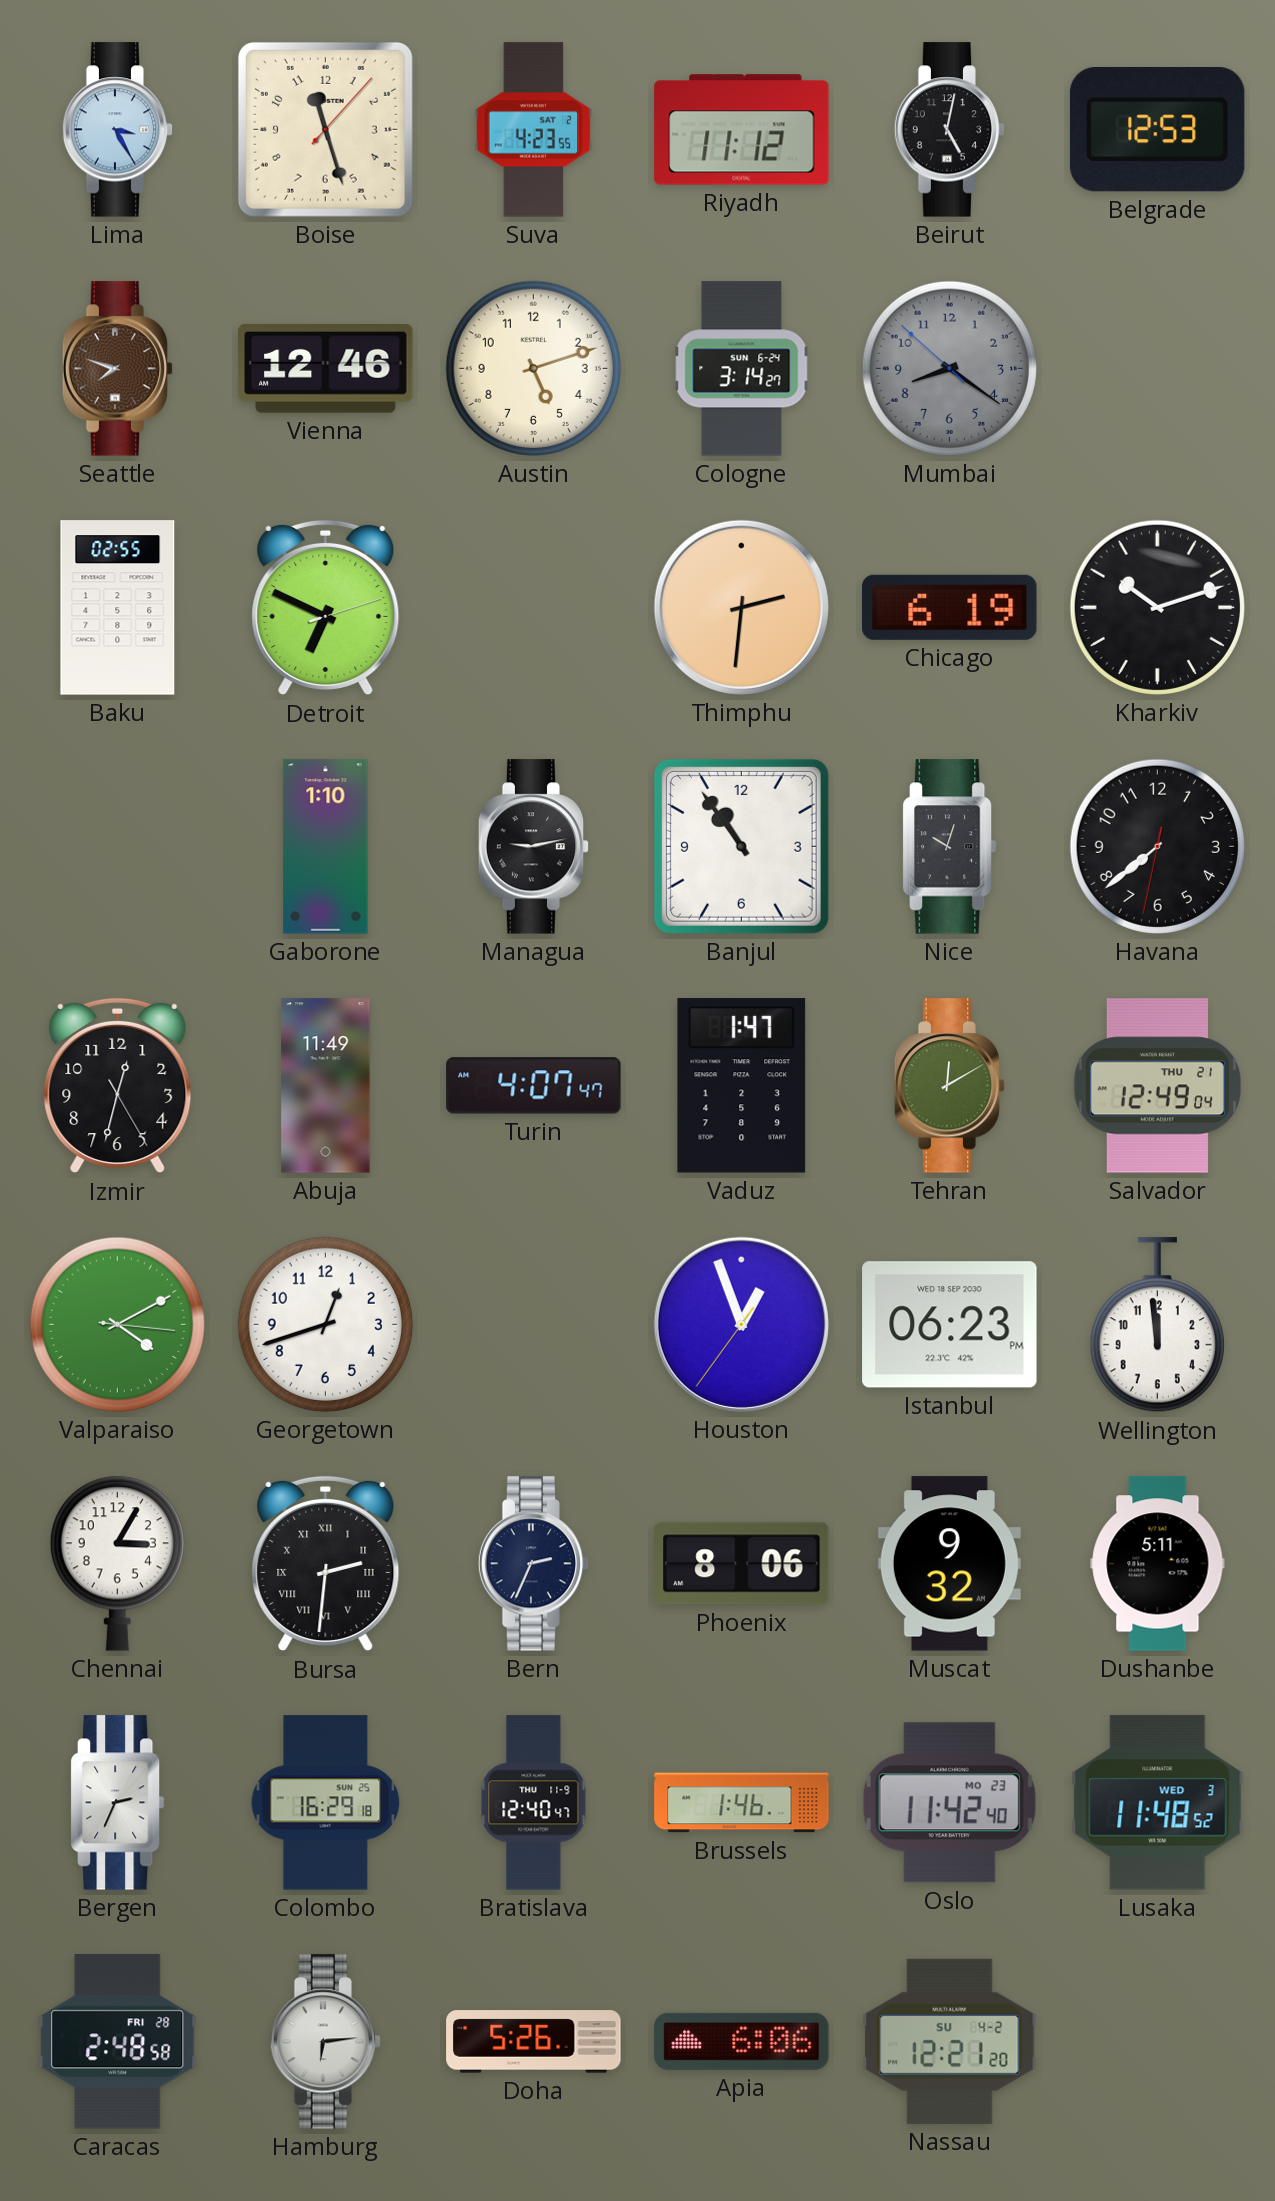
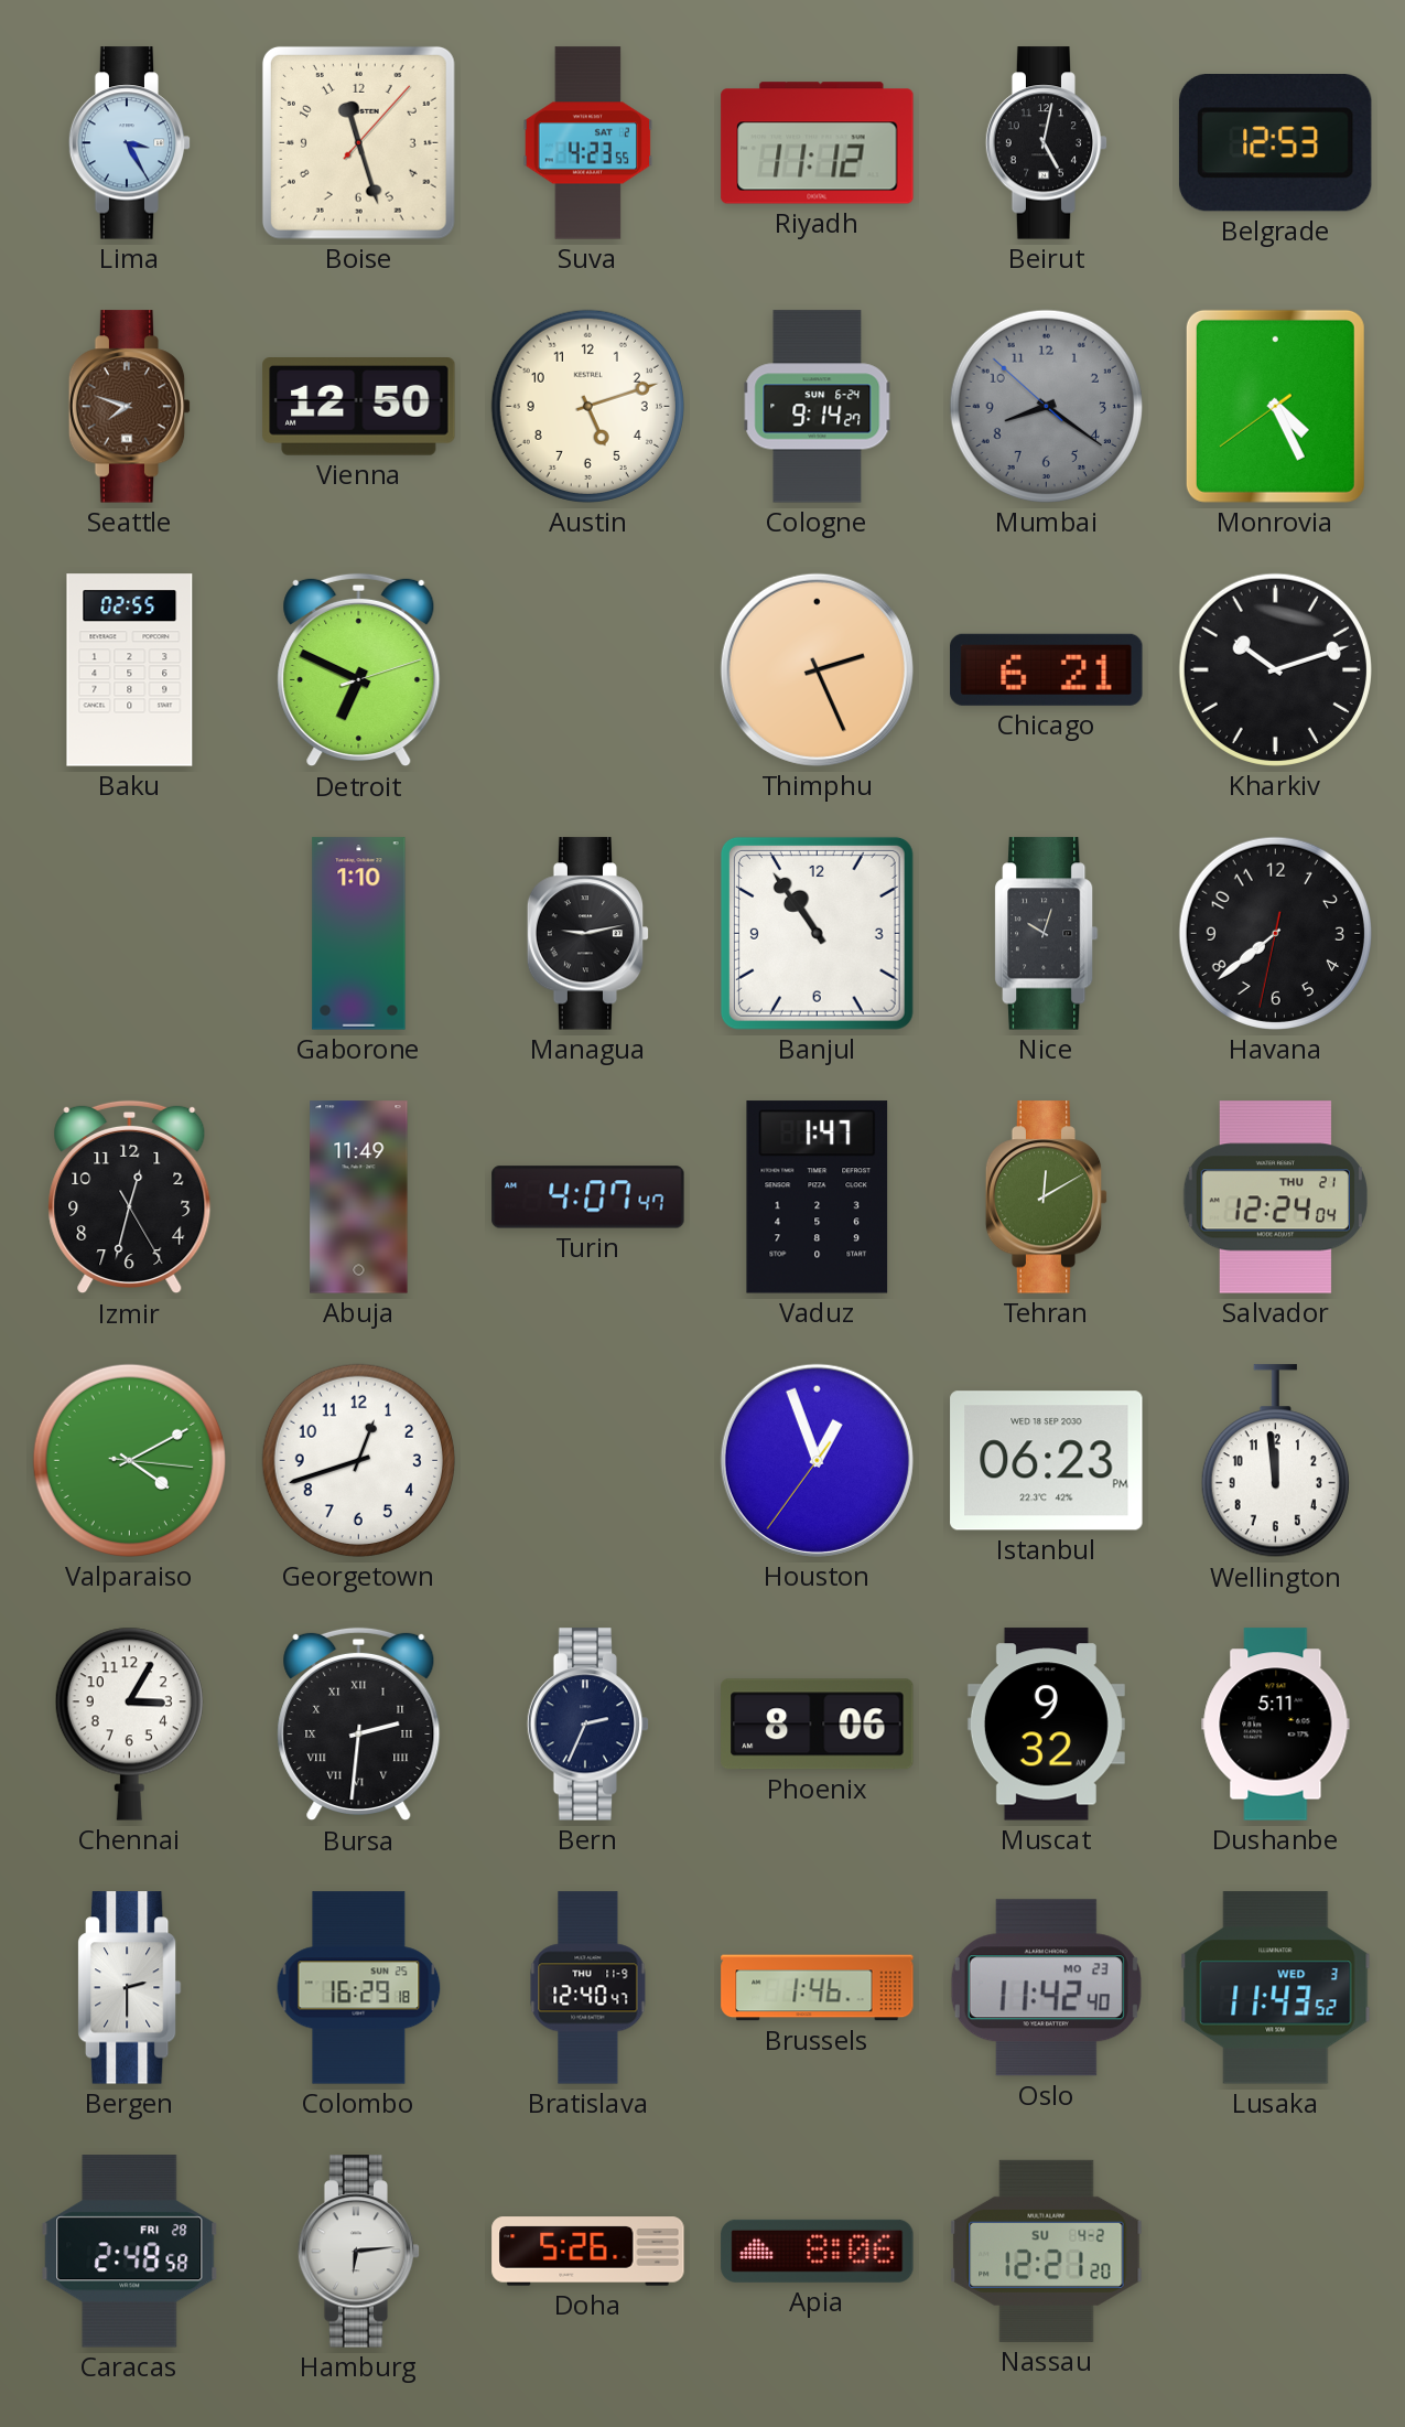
Vienna: 12:46 -> 12:50
Cologne: 3:14 -> 9:14
Monrovia: none -> 4:25
Thimphu: 2:31 -> 2:26
Chicago: 6:19 -> 6:21
Salvador: 12:49 -> 12:24
Bergen: 2:34 -> 2:30
Lusaka: 11:48 -> 11:43
Apia: 6:06 -> 8:06
